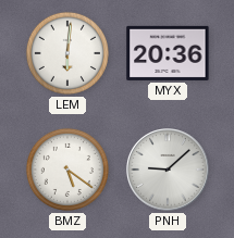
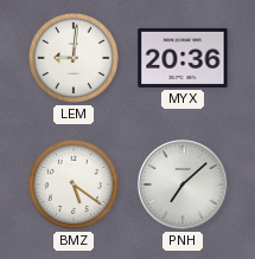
LEM: 6:01 -> 9:01
PNH: 9:08 -> 7:08
